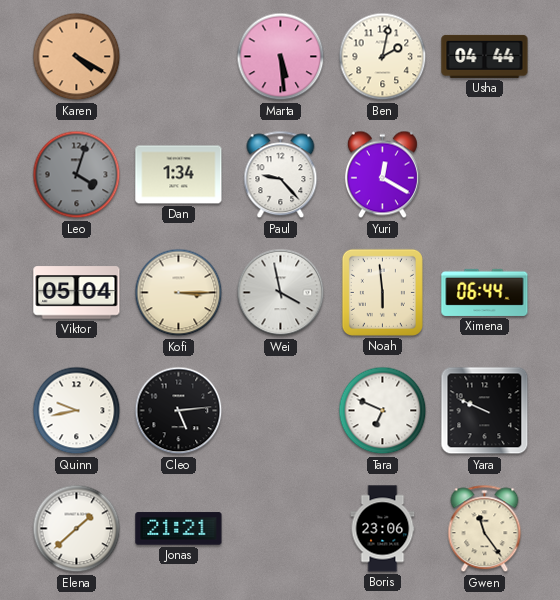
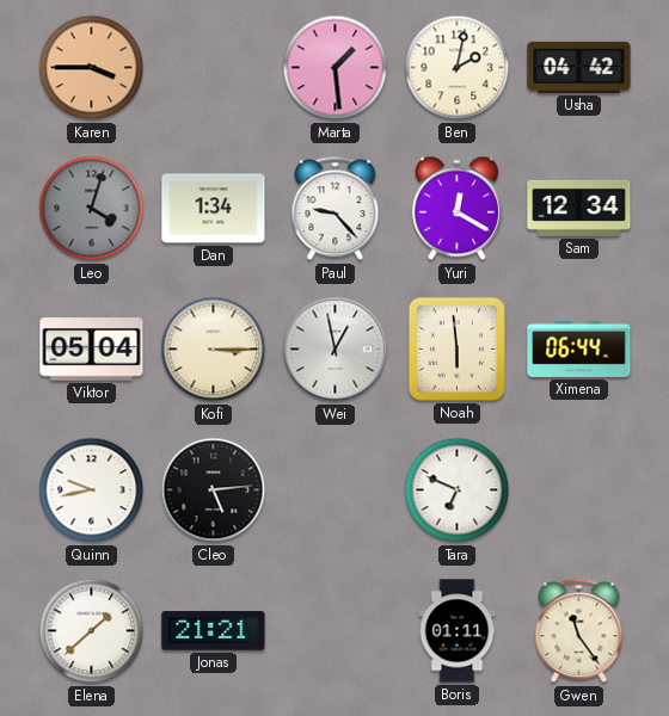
Karen: 4:20 -> 3:45
Marta: 5:29 -> 1:29
Usha: 04:44 -> 04:42
Sam: none -> 12:34
Wei: 3:58 -> 12:58
Yara: 9:49 -> none
Boris: 23:06 -> 01:11
